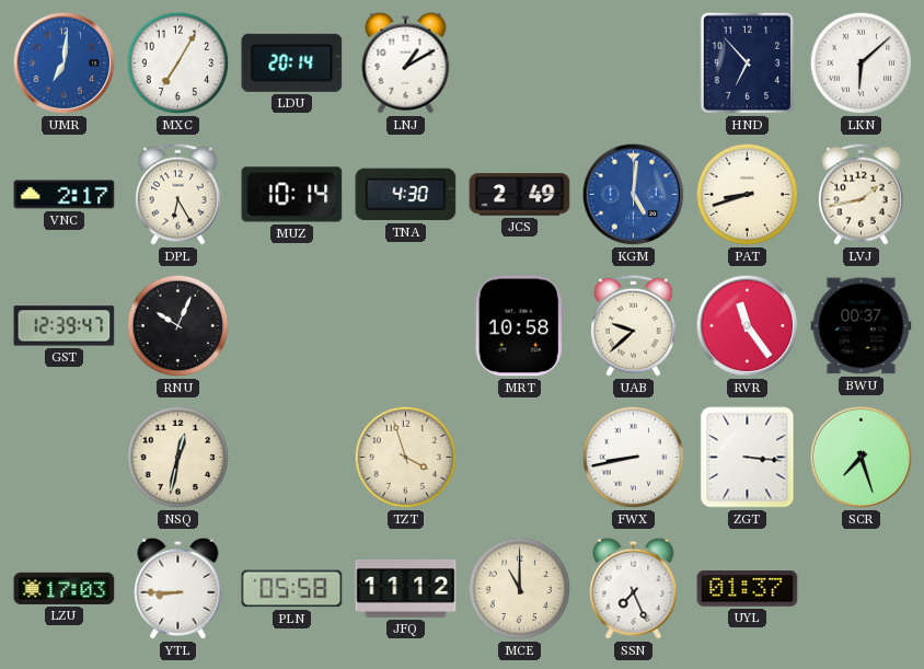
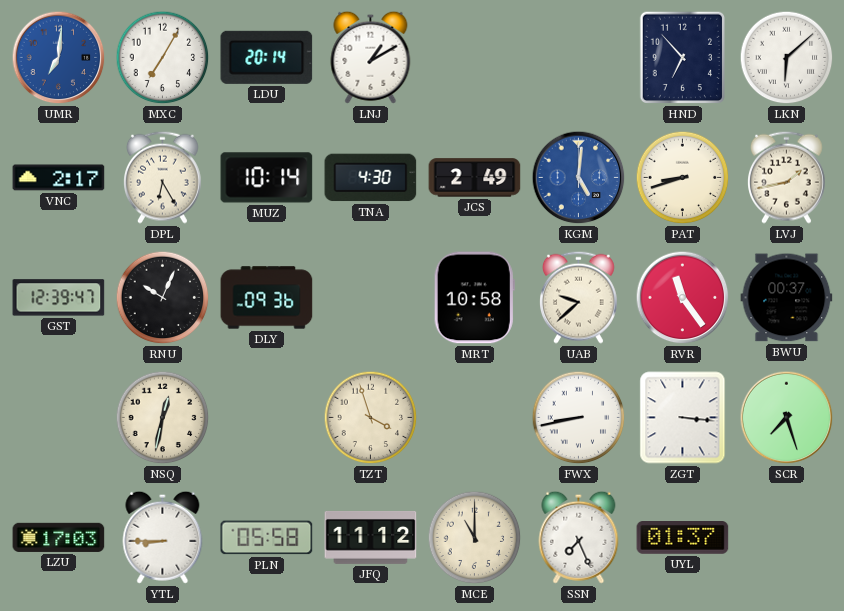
DLY: none -> 09:36
